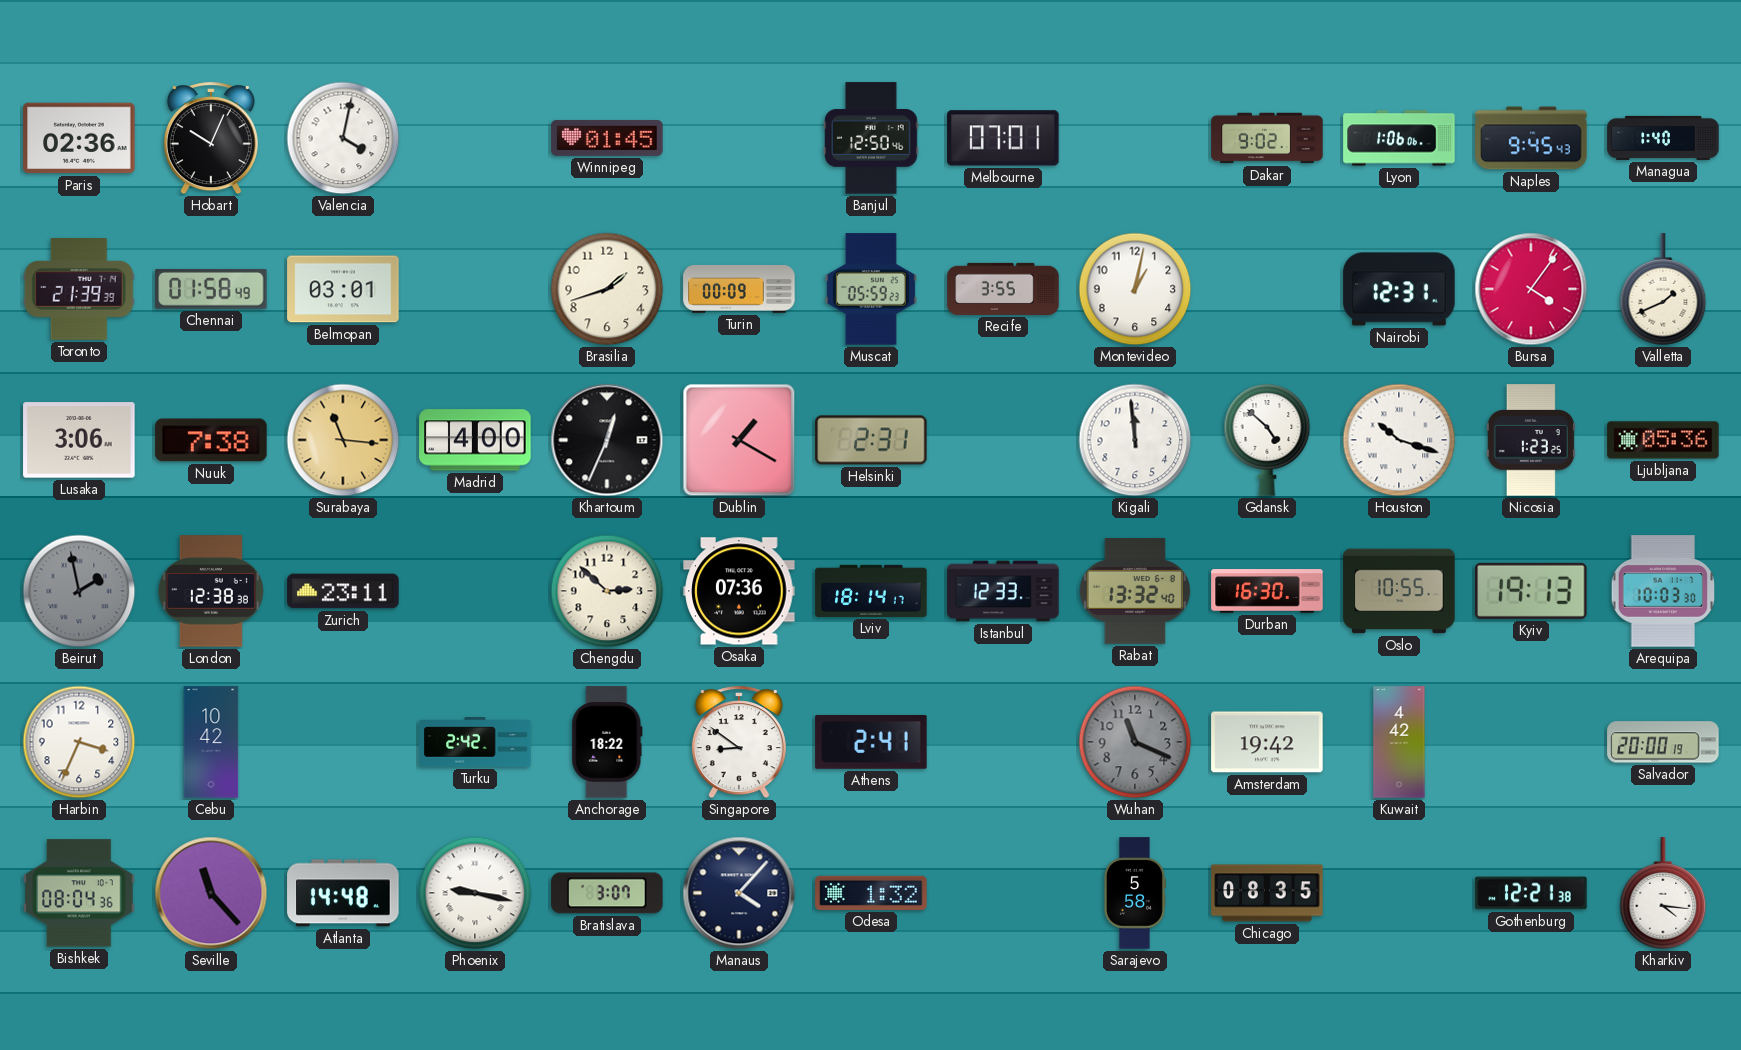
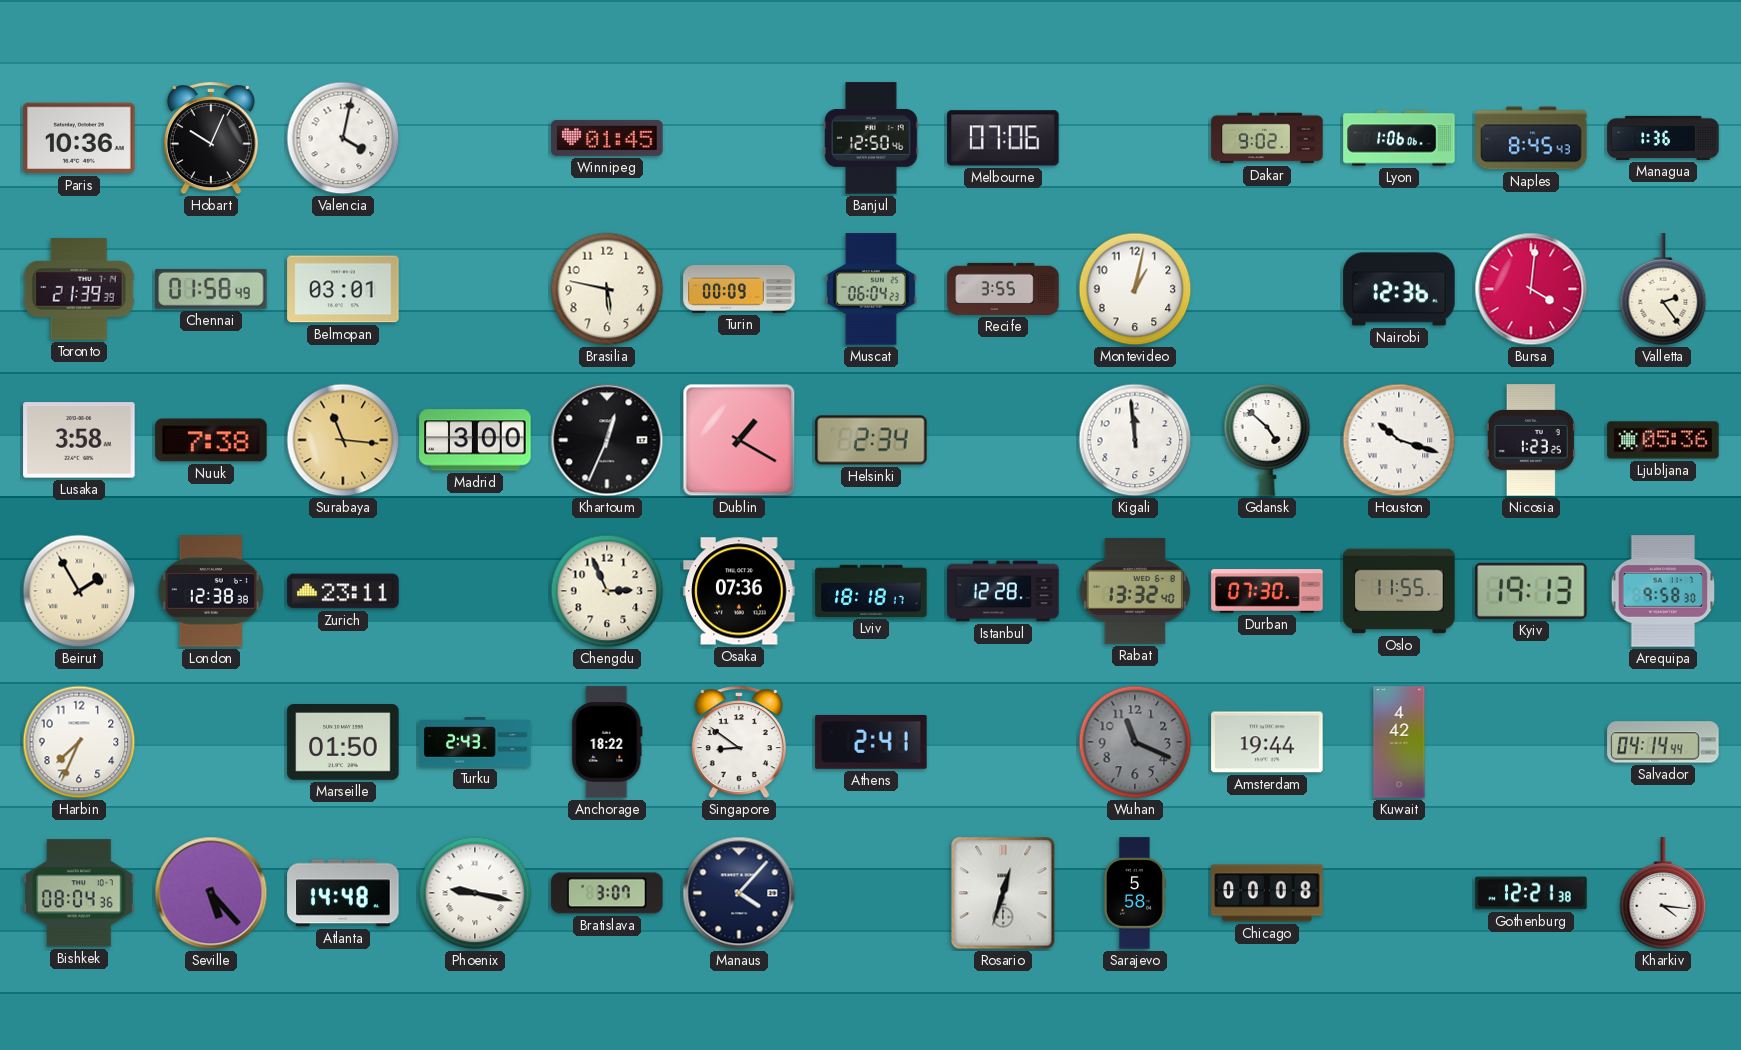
Paris: 02:36 -> 10:36
Melbourne: 07:01 -> 07:06
Naples: 9:45 -> 8:45
Managua: 1:40 -> 1:36
Brasilia: 1:42 -> 5:47
Muscat: 05:59 -> 06:04
Nairobi: 12:31 -> 12:36
Bursa: 4:06 -> 4:01
Valletta: 1:41 -> 2:24
Lusaka: 3:06 -> 3:58
Madrid: 4:00 -> 3:00
Helsinki: 2:31 -> 2:34
Beirut: 1:58 -> 1:55
Beirut dial: grey -> cream
Chengdu: 2:52 -> 2:56
Lviv: 18:14 -> 18:18
Istanbul: 12:33 -> 12:28
Durban: 16:30 -> 07:30
Oslo: 10:55 -> 11:55
Arequipa: 10:03 -> 9:58
Harbin: 3:34 -> 7:34
Cebu: 10:42 -> none
Marseille: none -> 01:50
Turku: 2:42 -> 2:43
Amsterdam: 19:42 -> 19:44
Salvador: 20:00 -> 04:14
Seville: 11:23 -> 5:23
Odesa: 1:32 -> none
Rosario: none -> 12:33
Chicago: 08:35 -> 00:08
